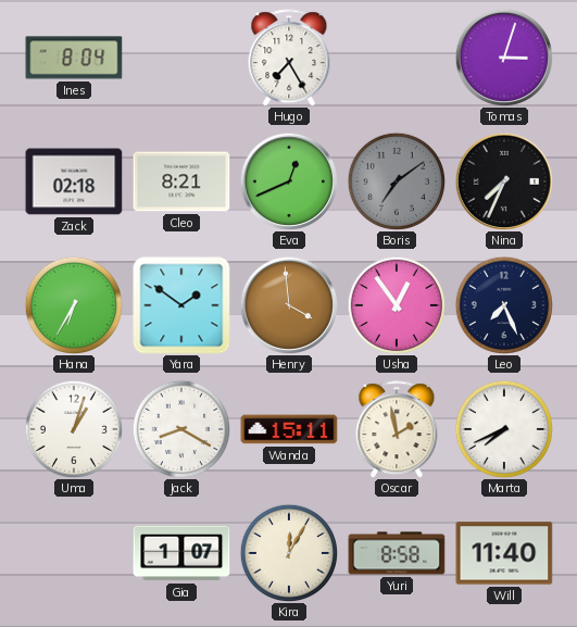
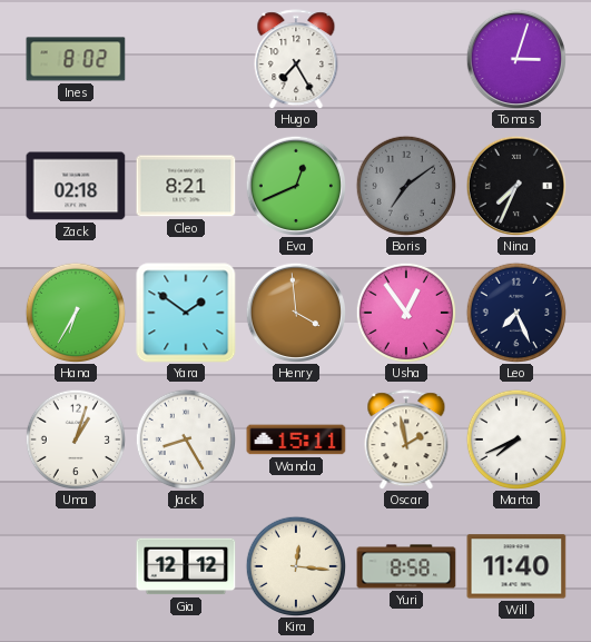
Ines: 8:04 -> 8:02
Jack: 8:20 -> 8:25
Gia: 1:07 -> 12:12
Kira: 12:05 -> 12:16
